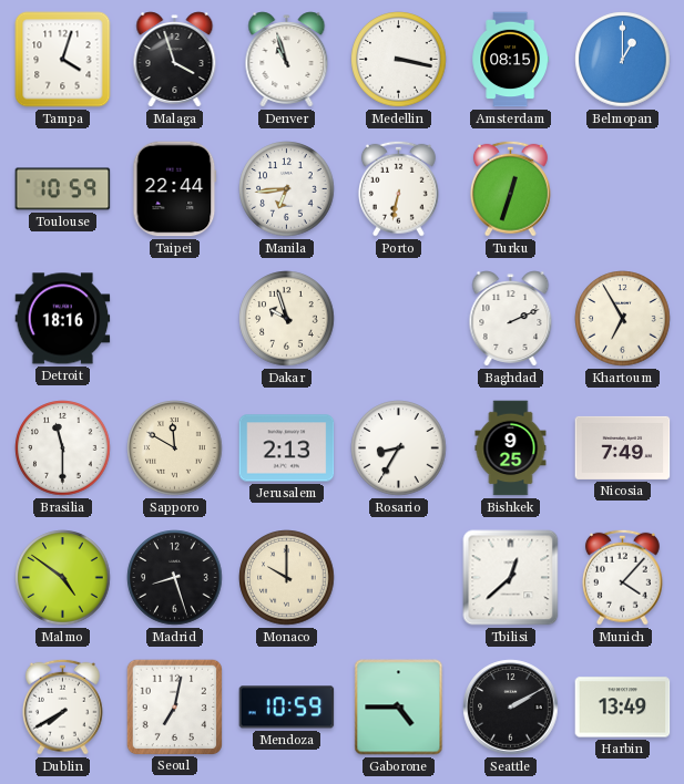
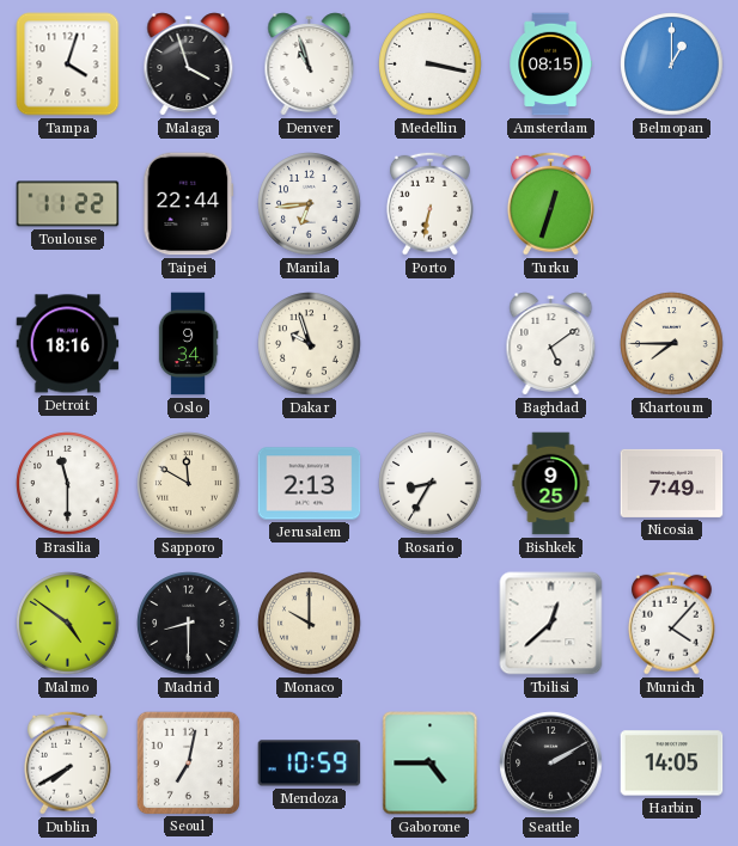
Toulouse: 10:59 -> 11:22
Oslo: none -> 9:34
Baghdad: 2:11 -> 5:09
Khartoum: 6:55 -> 7:45
Madrid: 8:27 -> 8:30
Harbin: 13:49 -> 14:05
